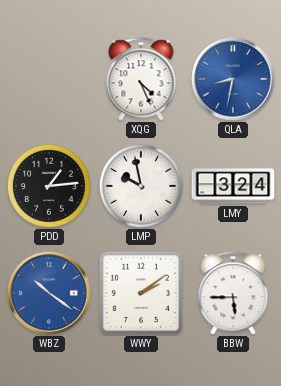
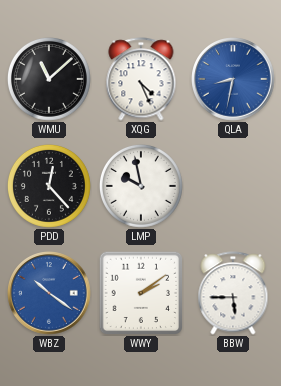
WMU: none -> 11:08
PDD: 1:14 -> 12:23
LMY: 3:24 -> none
